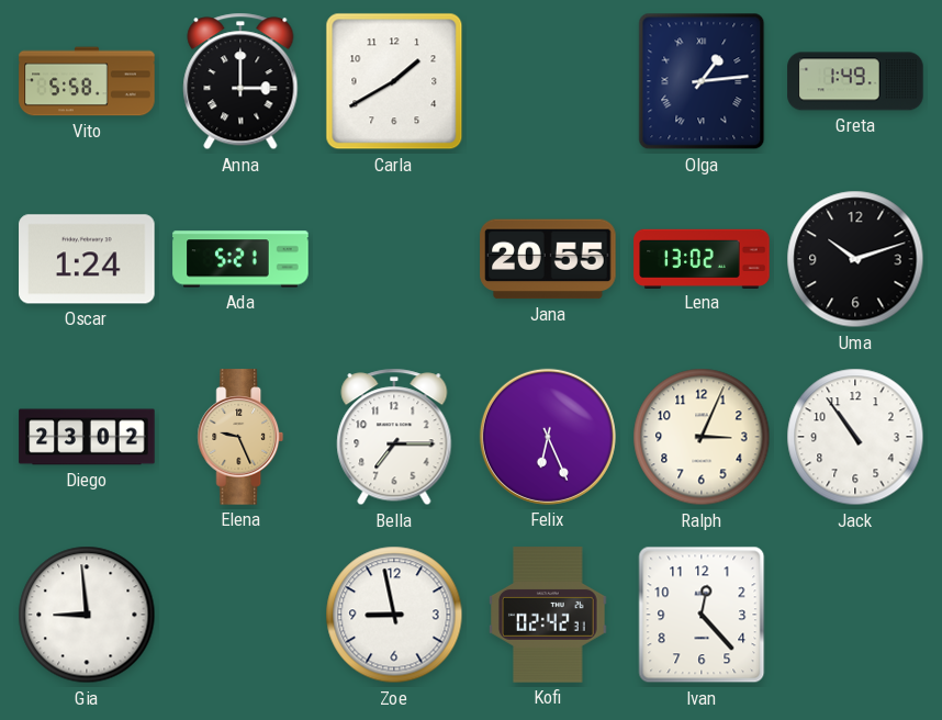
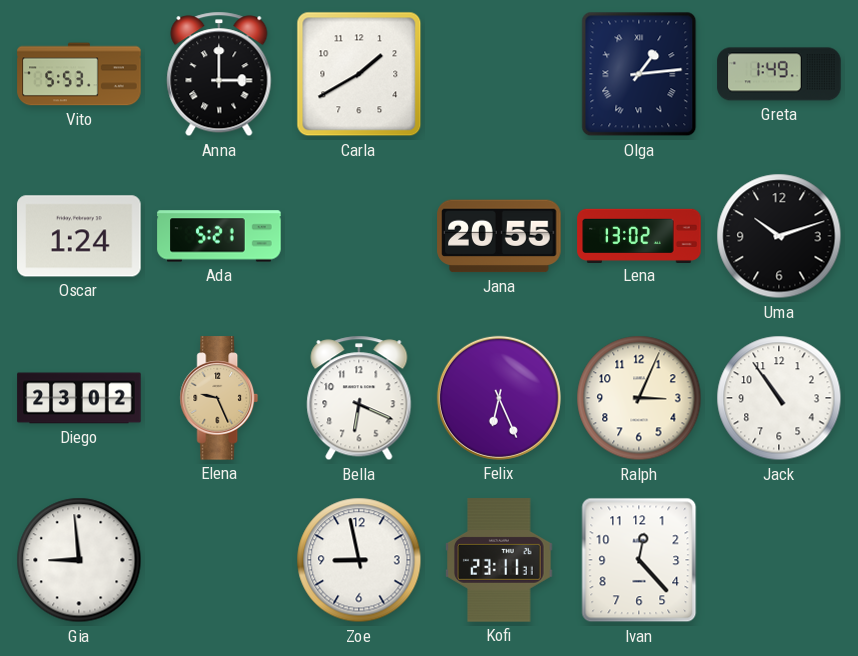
Vito: 5:58 -> 5:53
Bella: 7:15 -> 6:19
Kofi: 02:42 -> 23:11
